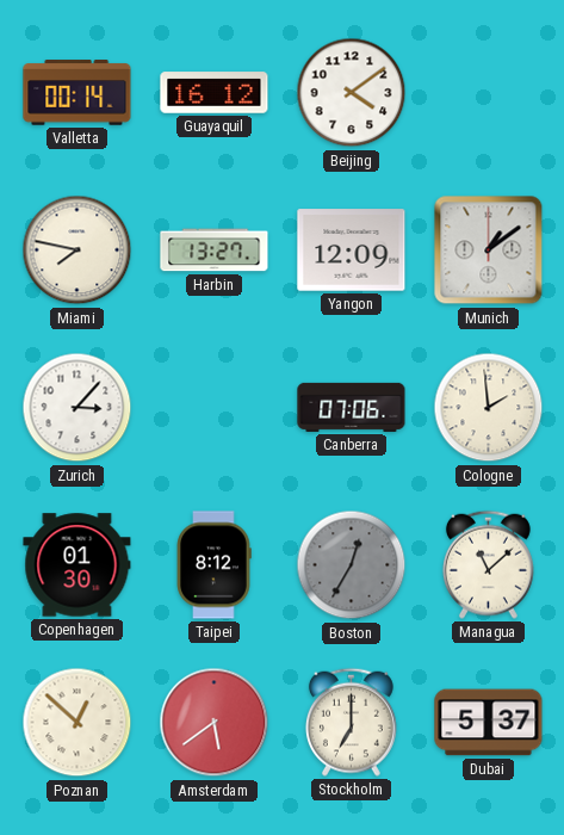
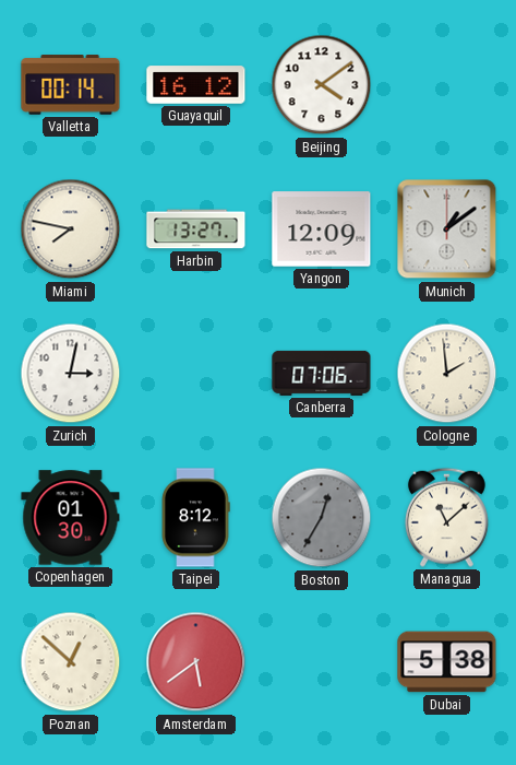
Zurich: 3:07 -> 3:02
Stockholm: 7:00 -> none
Dubai: 5:37 -> 5:38
